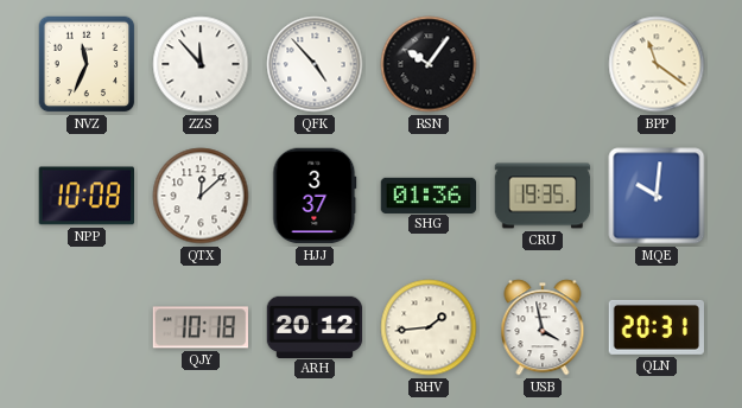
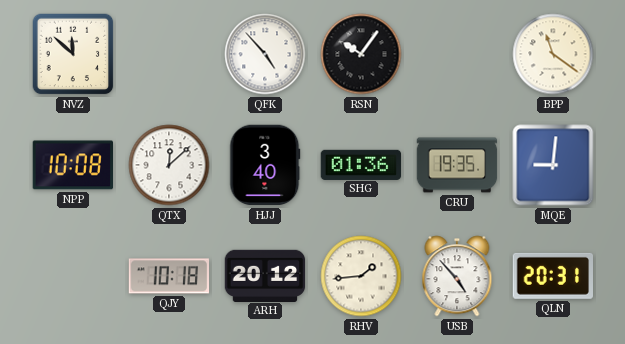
NVZ: 11:34 -> 11:52
ZZS: 11:53 -> none
HJJ: 3:37 -> 3:40
MQE: 10:01 -> 9:01
USB: 3:58 -> 4:53
